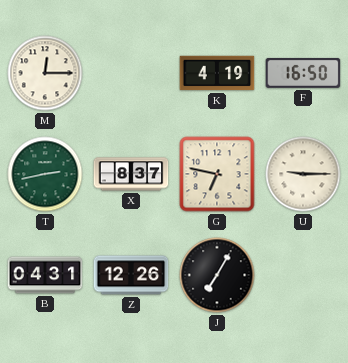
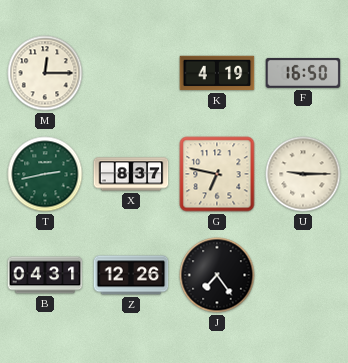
J: 7:05 -> 7:24
